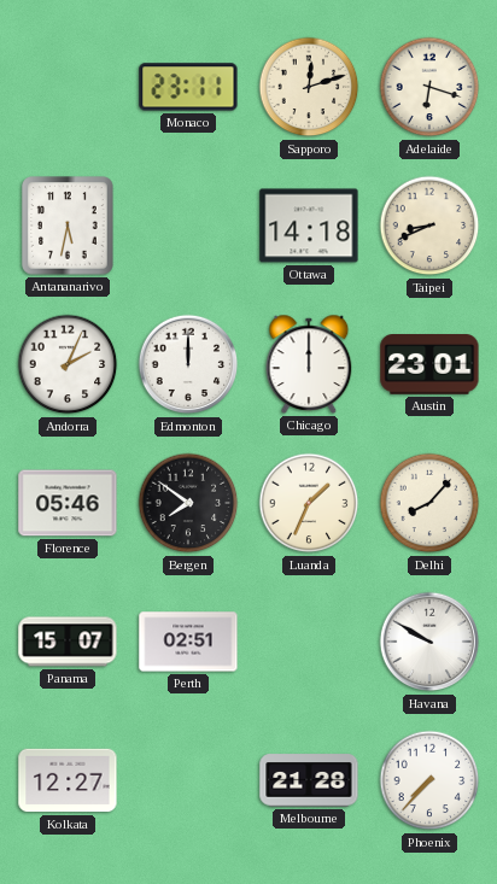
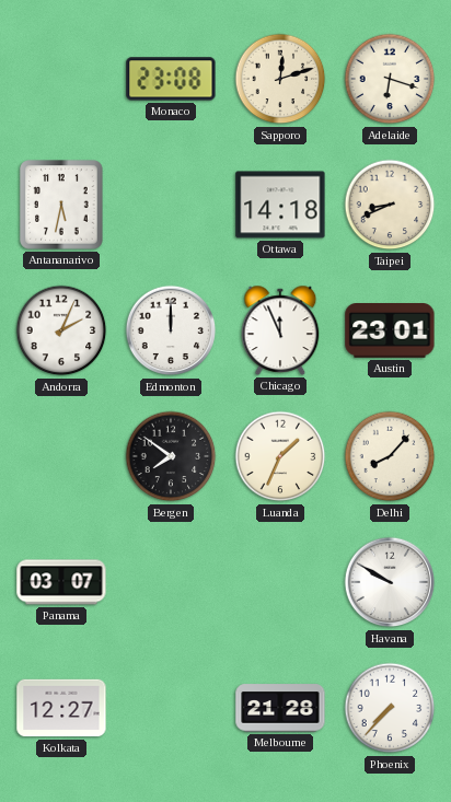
Monaco: 23:11 -> 23:08
Chicago: 12:00 -> 11:56
Florence: 05:46 -> none
Panama: 15:07 -> 03:07
Perth: 02:51 -> none
